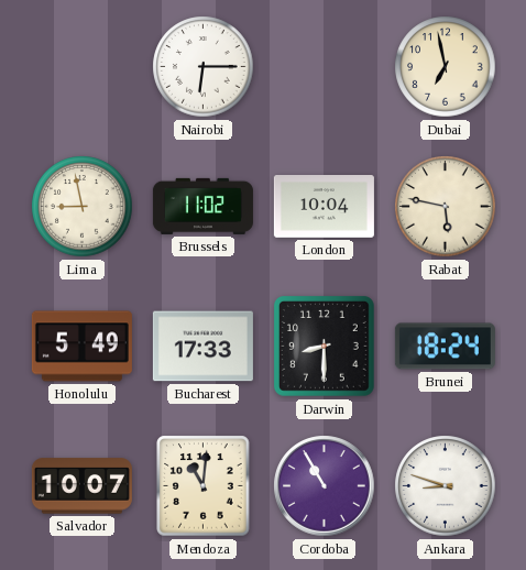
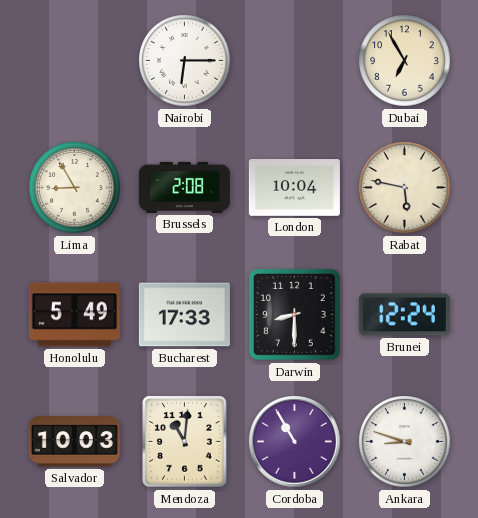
Dubai: 6:58 -> 6:55
Lima: 8:58 -> 8:55
Brussels: 11:02 -> 2:08
Brunei: 18:24 -> 12:24
Salvador: 10:07 -> 10:03
